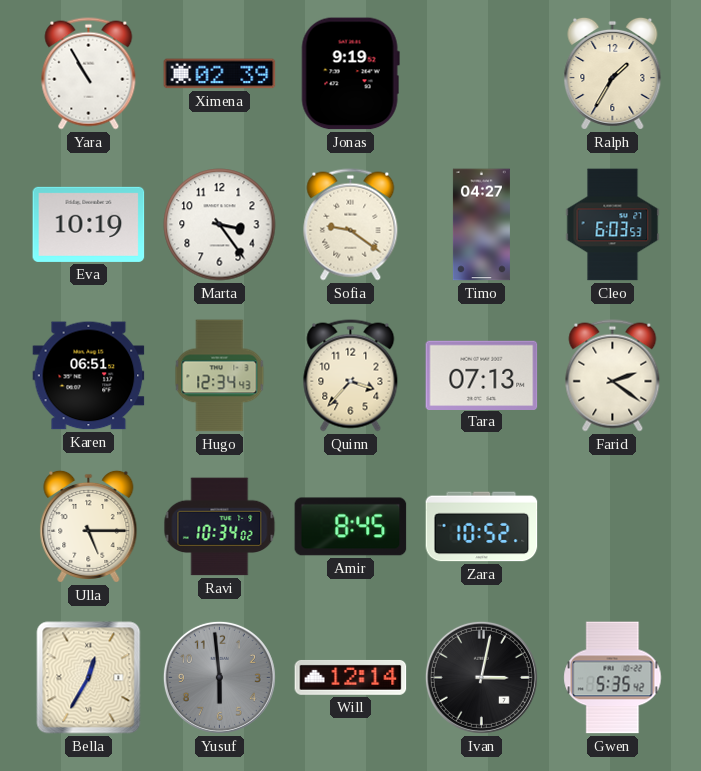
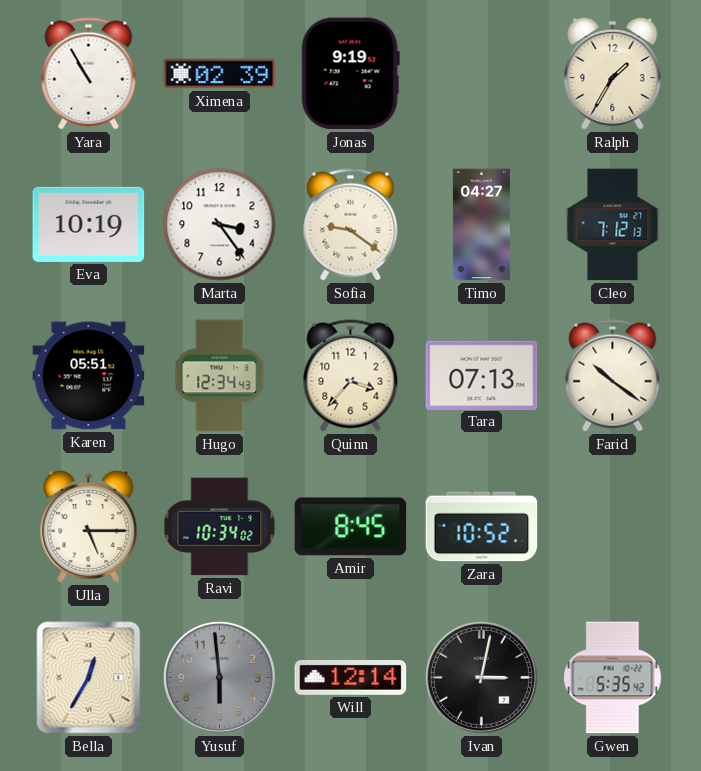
Cleo: 6:03 -> 7:12
Karen: 06:51 -> 05:51
Farid: 2:21 -> 10:21
